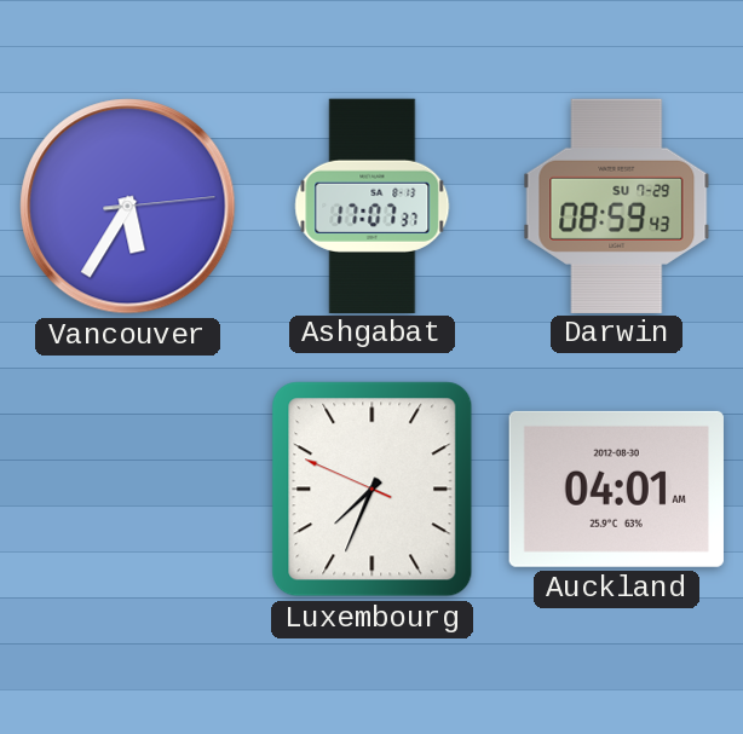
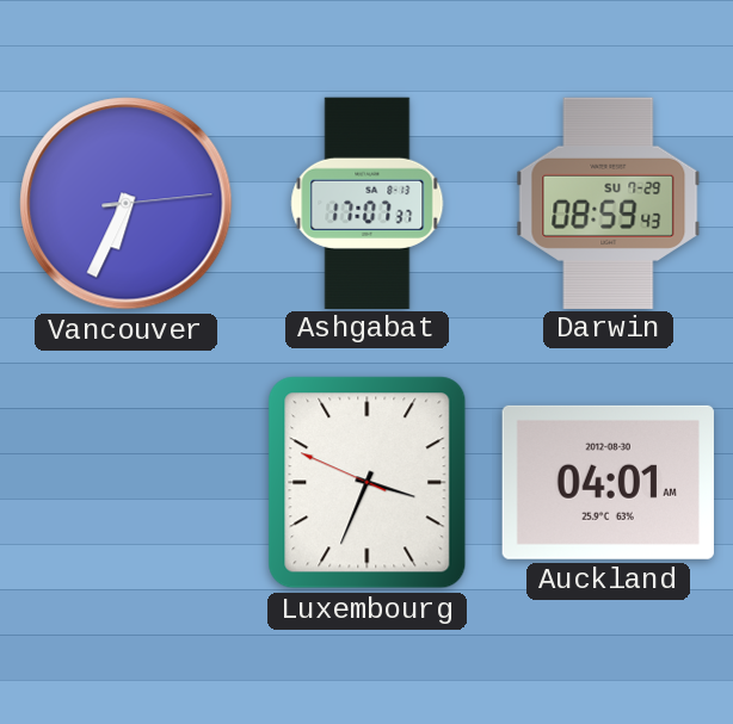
Vancouver: 5:35 -> 6:34
Luxembourg: 7:33 -> 3:33
